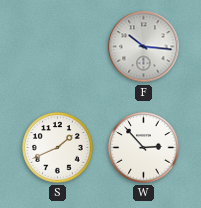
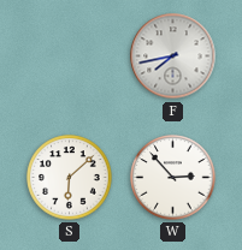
F: 10:16 -> 7:43
S: 1:41 -> 6:08
